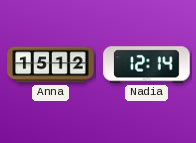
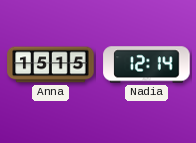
Anna: 15:12 -> 15:15
